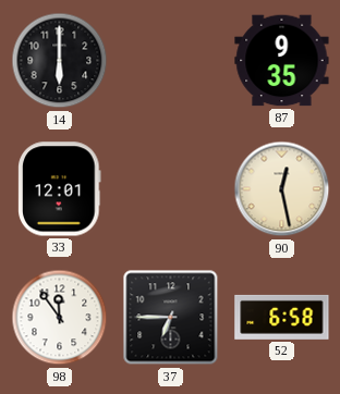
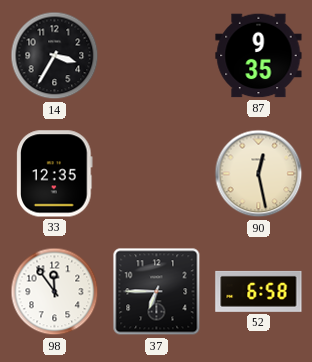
14: 6:00 -> 3:35
33: 12:01 -> 12:35
